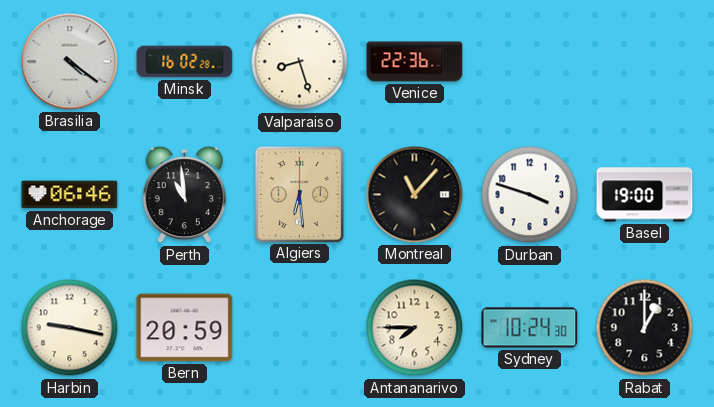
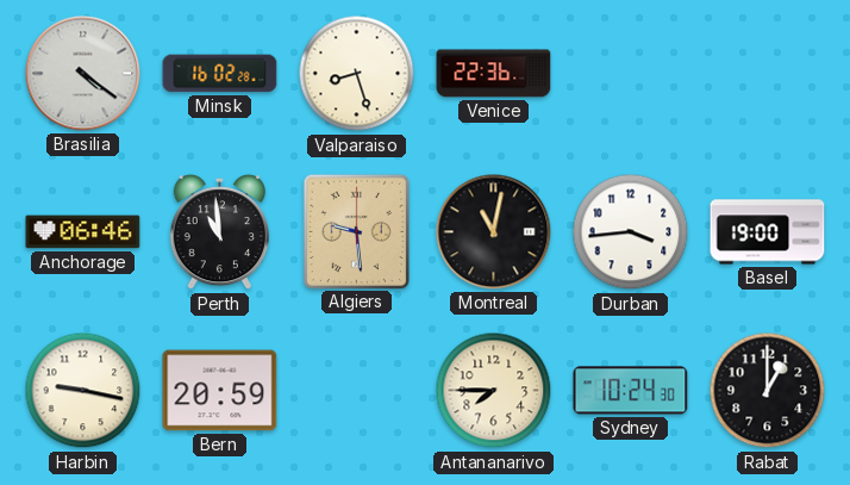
Algiers: 6:29 -> 9:29
Montreal: 11:07 -> 11:02
Durban: 3:48 -> 3:44
